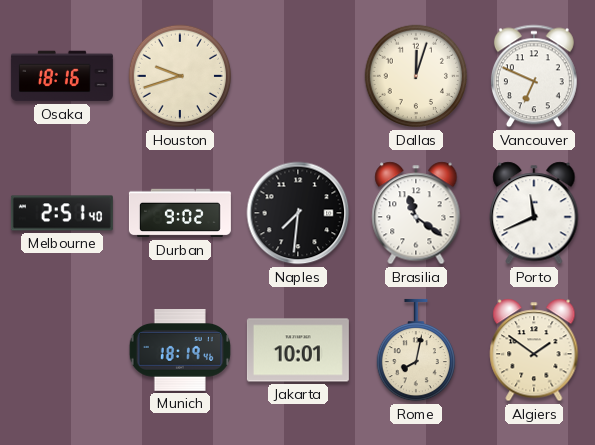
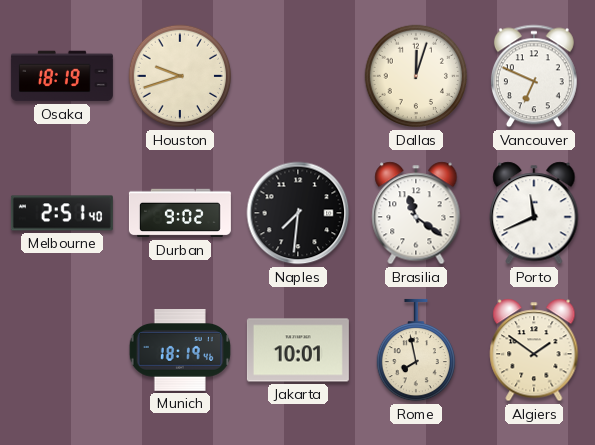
Osaka: 18:16 -> 18:19
Rome: 8:02 -> 7:58
